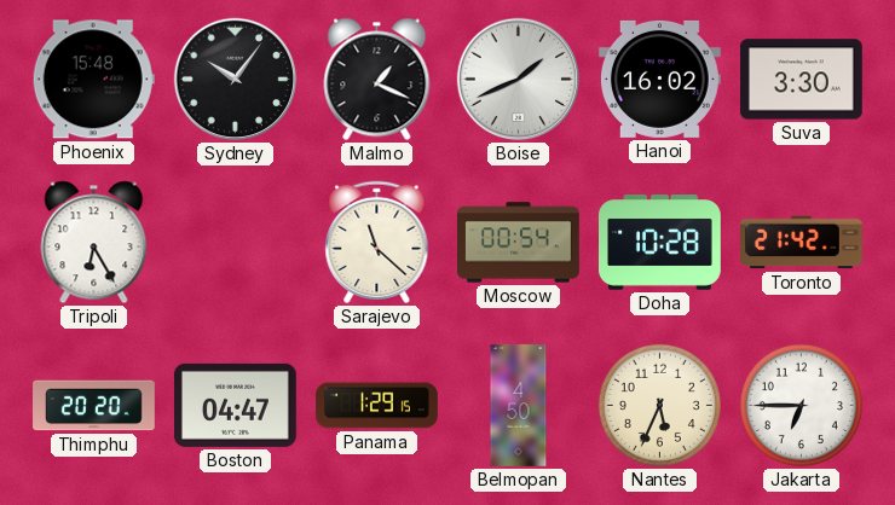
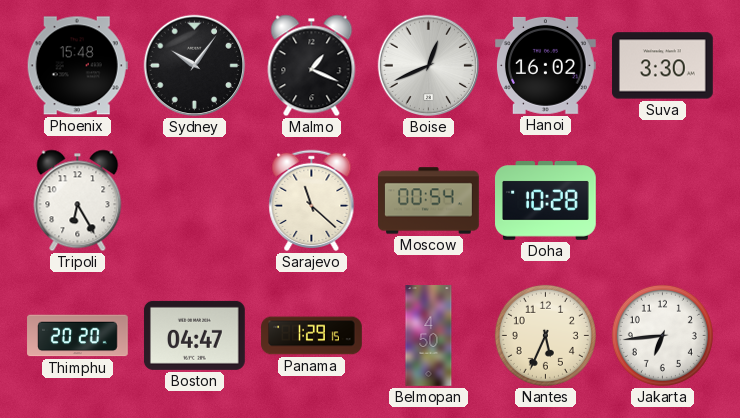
Boise: 1:41 -> 12:41
Toronto: 21:42 -> none
Jakarta: 6:45 -> 6:44
